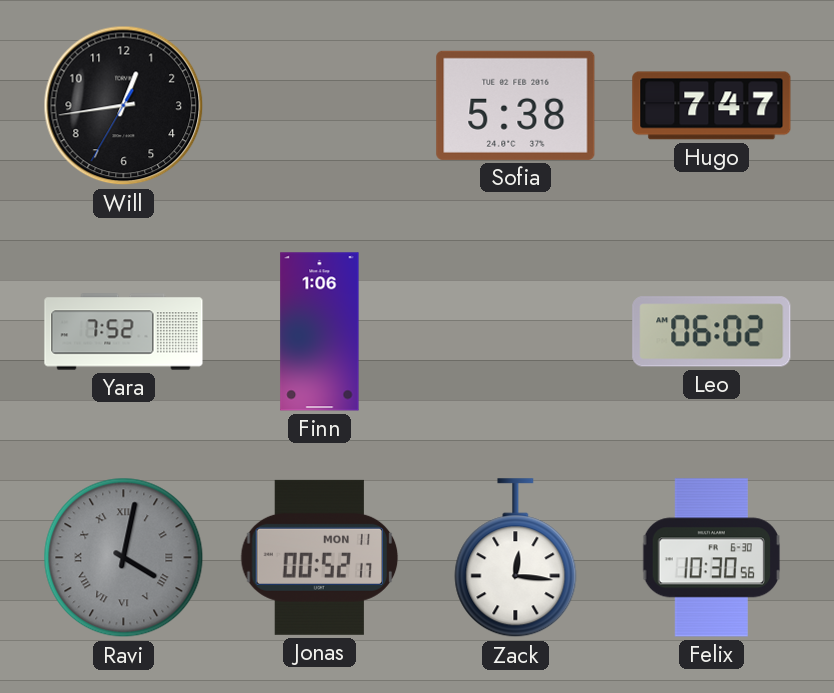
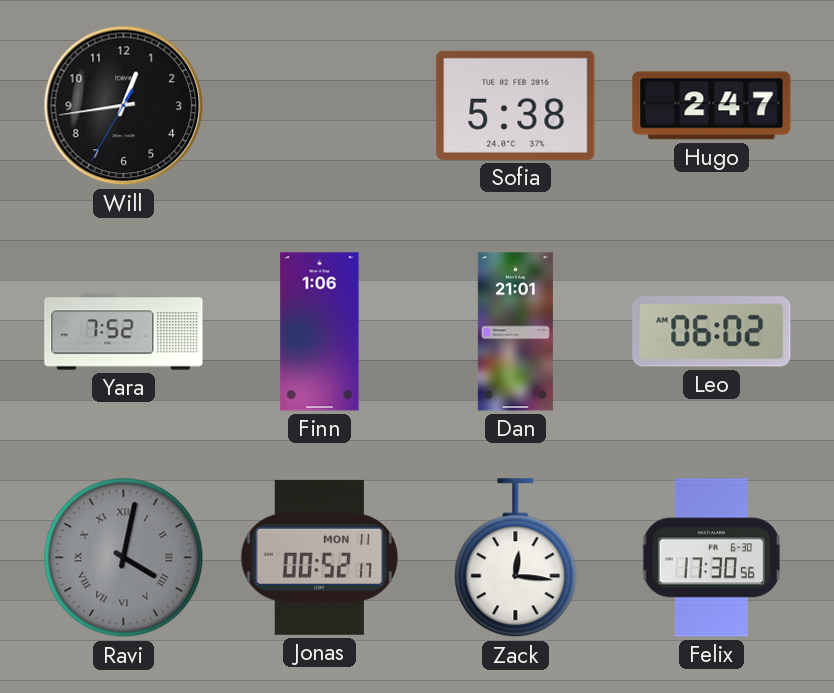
Hugo: 7:47 -> 2:47
Dan: none -> 21:01
Felix: 10:30 -> 17:30
